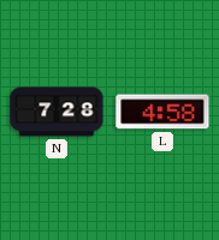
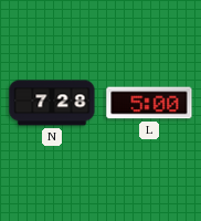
L: 4:58 -> 5:00
